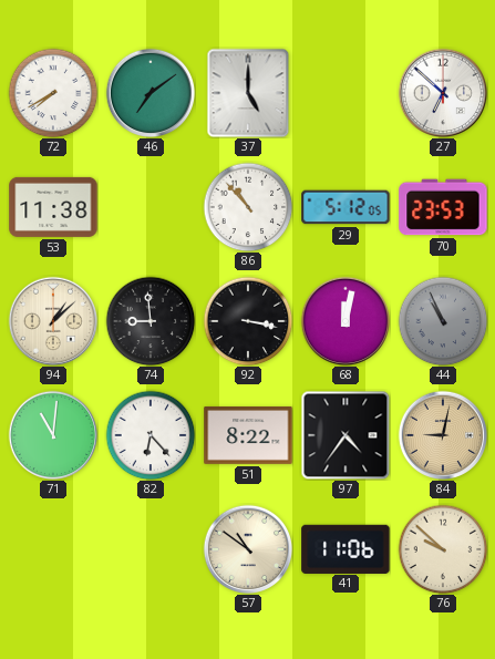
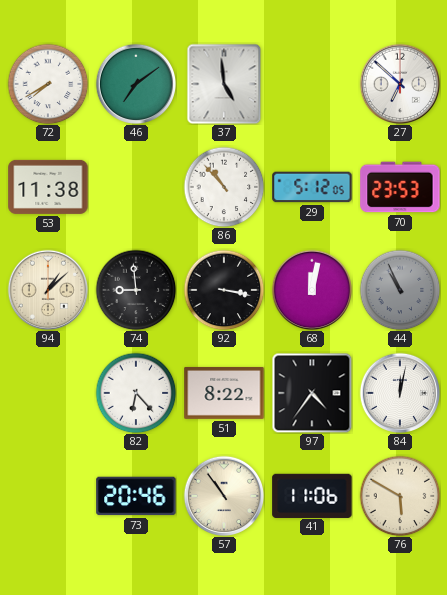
37: 5:00 -> 4:59
71: 11:01 -> none
84: 9:02 -> 12:02
84 dial: champagne -> white
73: none -> 20:46
57: 10:51 -> 10:54
76: 9:52 -> 5:50
